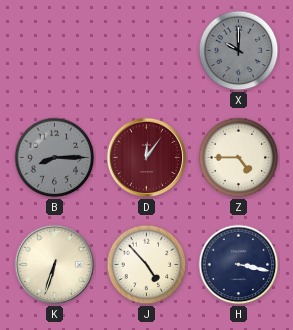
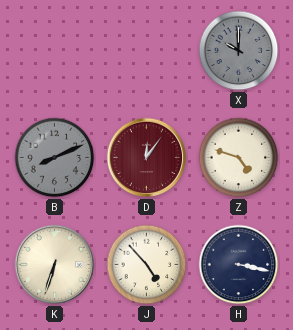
B: 8:15 -> 8:11
Z: 4:45 -> 4:48
